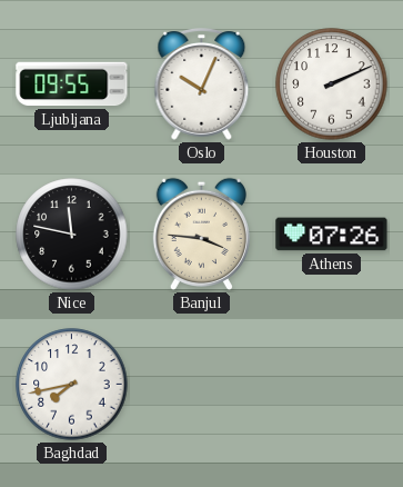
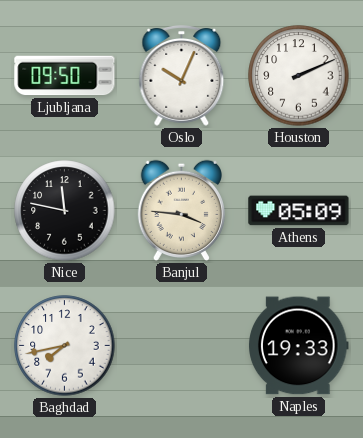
Ljubljana: 09:55 -> 09:50
Athens: 07:26 -> 05:09
Naples: none -> 19:33
